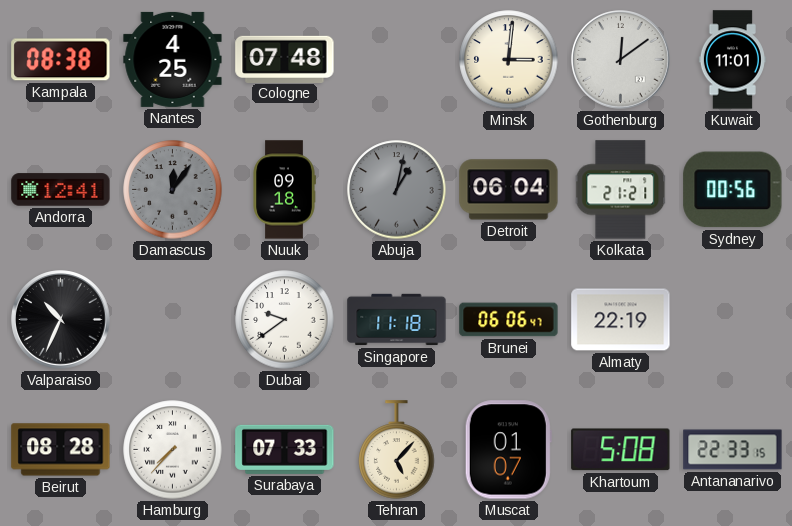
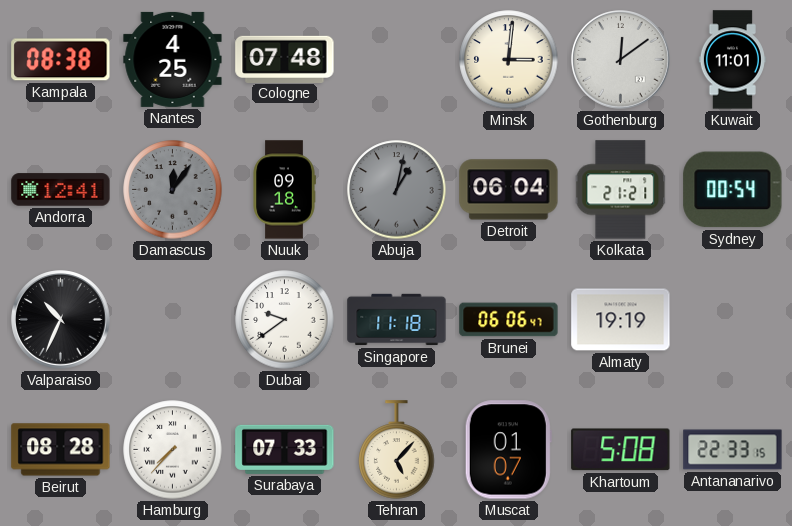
Sydney: 00:56 -> 00:54
Almaty: 22:19 -> 19:19
